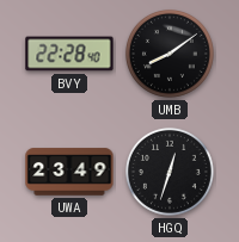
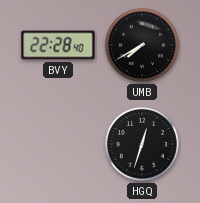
UMB: 8:09 -> 7:40
UWA: 23:49 -> none
